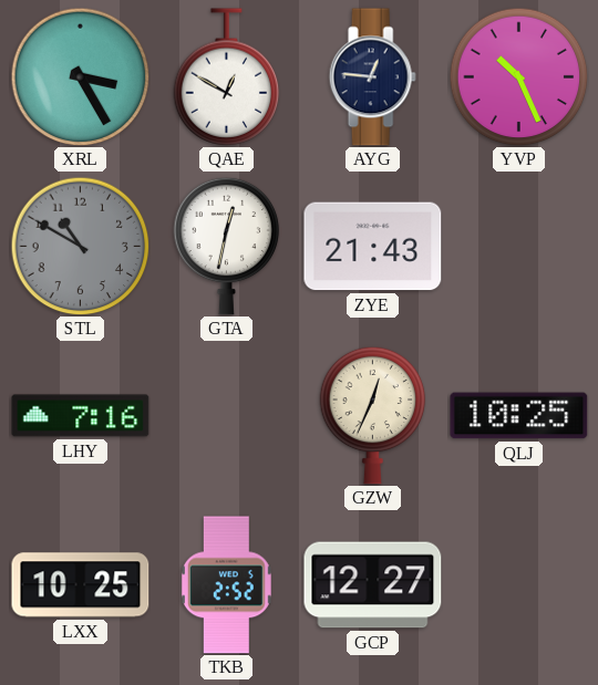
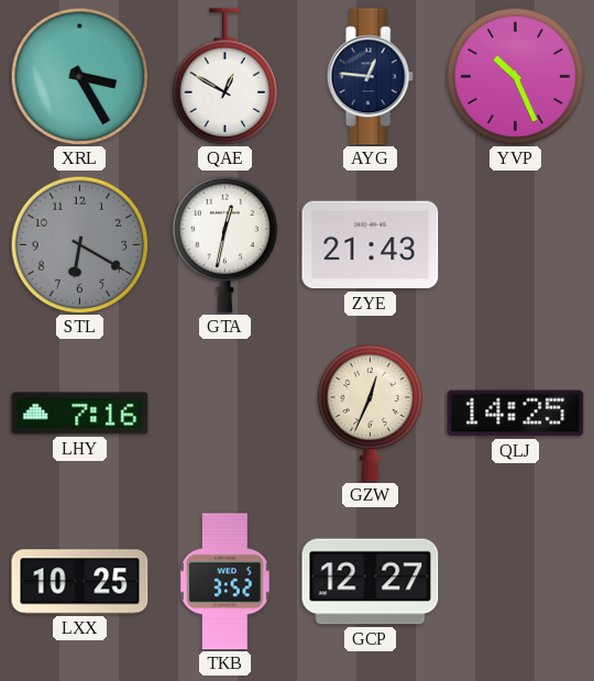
STL: 10:50 -> 6:20
QLJ: 10:25 -> 14:25
TKB: 2:52 -> 3:52
